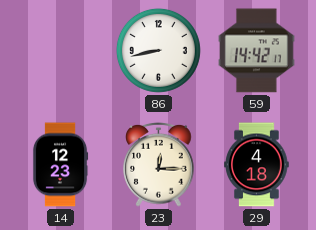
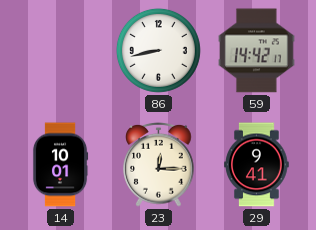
14: 12:23 -> 10:01
29: 4:18 -> 9:41
